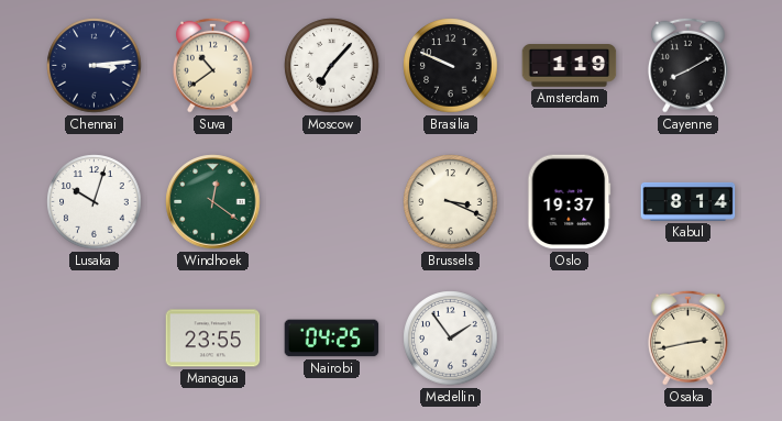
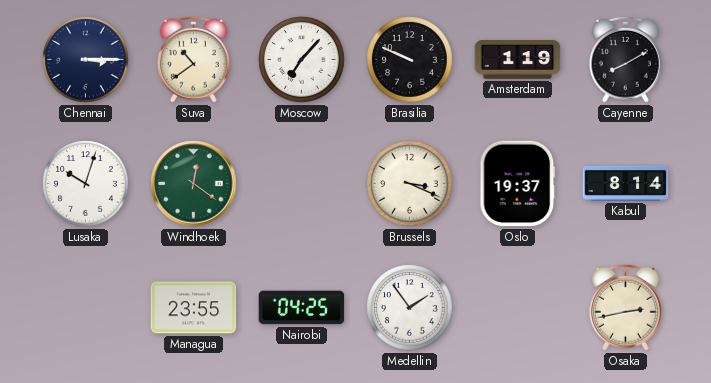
Chennai: 3:14 -> 3:15
